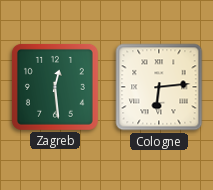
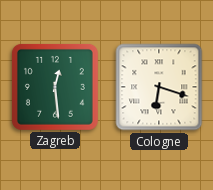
Cologne: 6:14 -> 6:18
